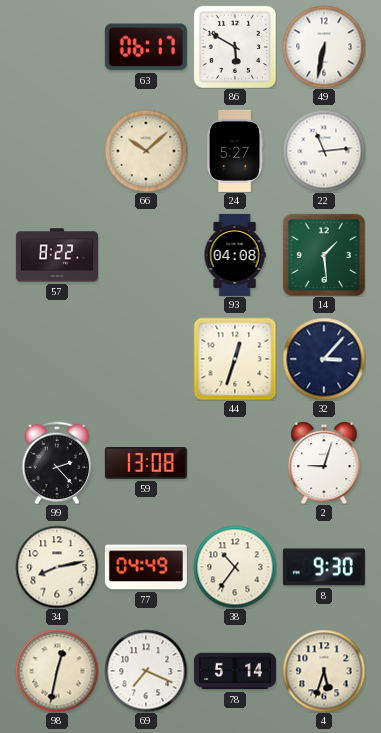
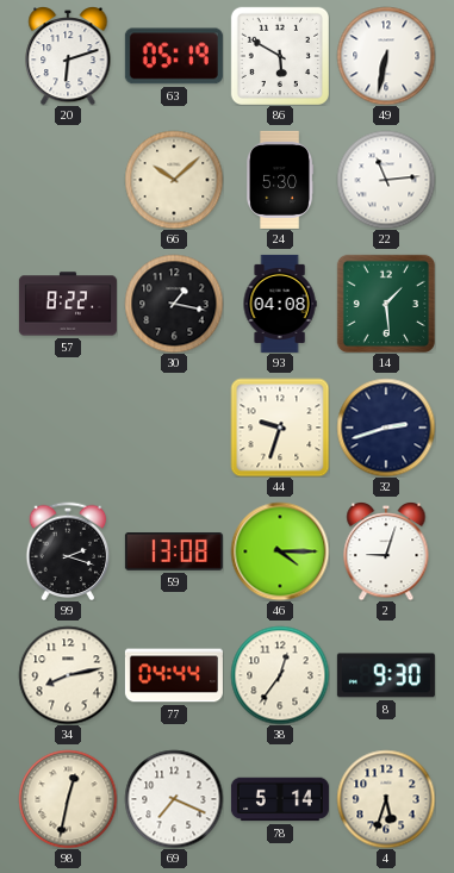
20: none -> 6:12
63: 06:17 -> 05:19
24: 5:27 -> 5:30
30: none -> 1:17
44: 12:33 -> 9:33
32: 3:07 -> 2:42
99: 2:23 -> 2:18
46: none -> 4:15
77: 04:49 -> 04:44
38: 10:36 -> 12:36
